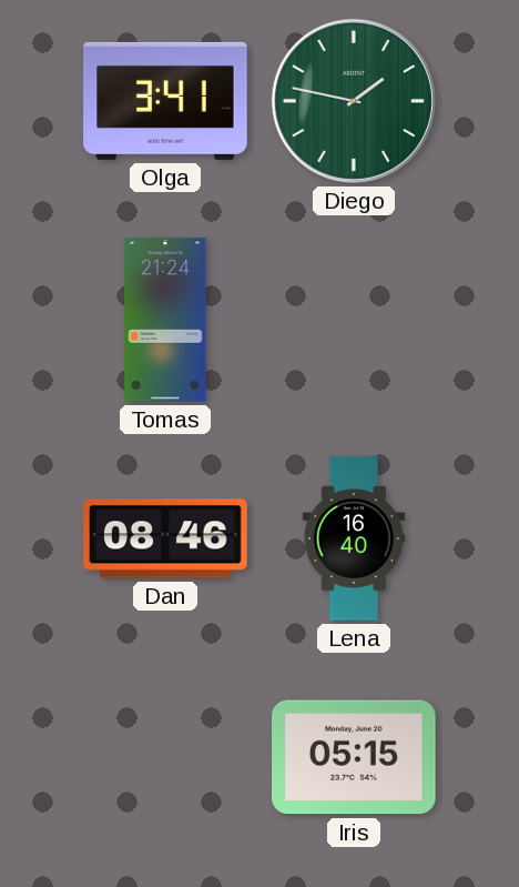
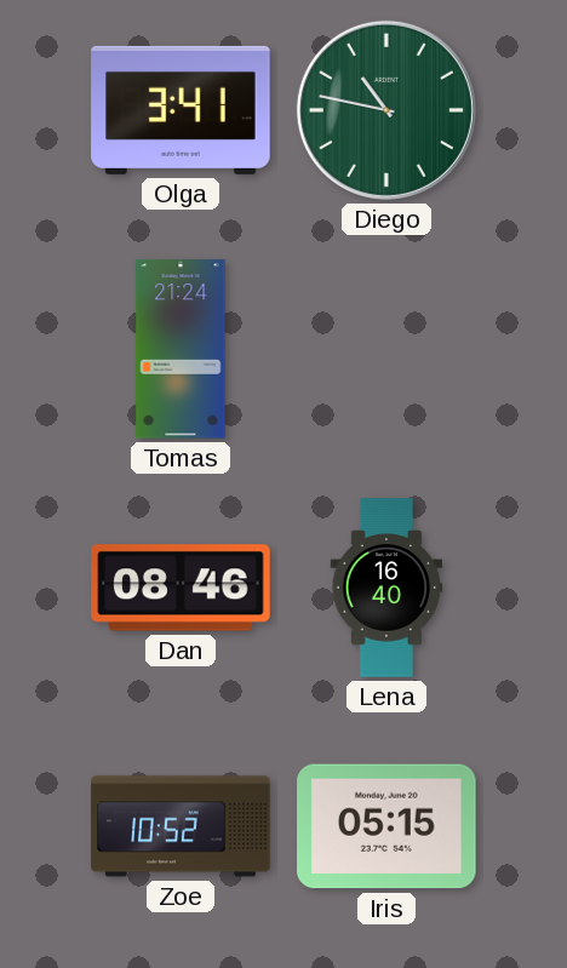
Diego: 1:47 -> 10:47
Zoe: none -> 10:52
